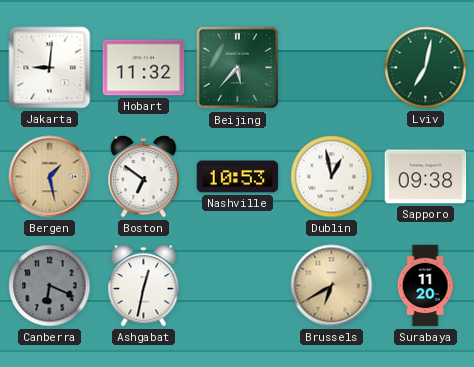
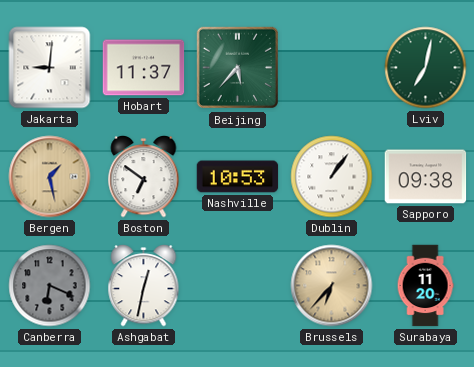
Hobart: 11:32 -> 11:37
Dublin: 12:58 -> 1:06
Brussels: 6:40 -> 6:37
